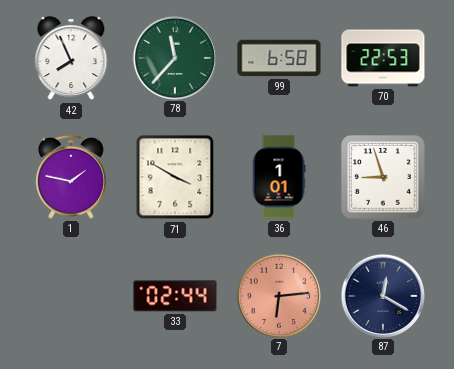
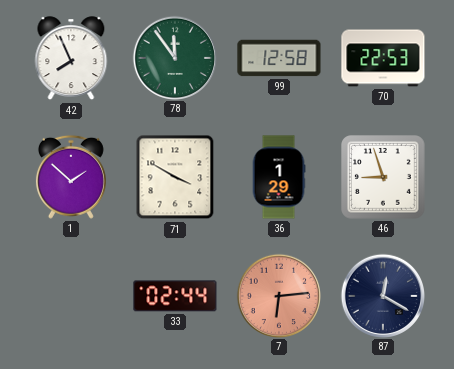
78: 11:37 -> 11:54
99: 6:58 -> 12:58
1: 1:47 -> 1:52
36: 1:01 -> 1:29
